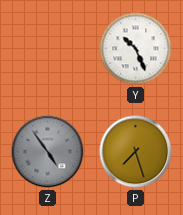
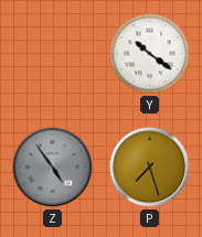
Y: 10:26 -> 10:21
